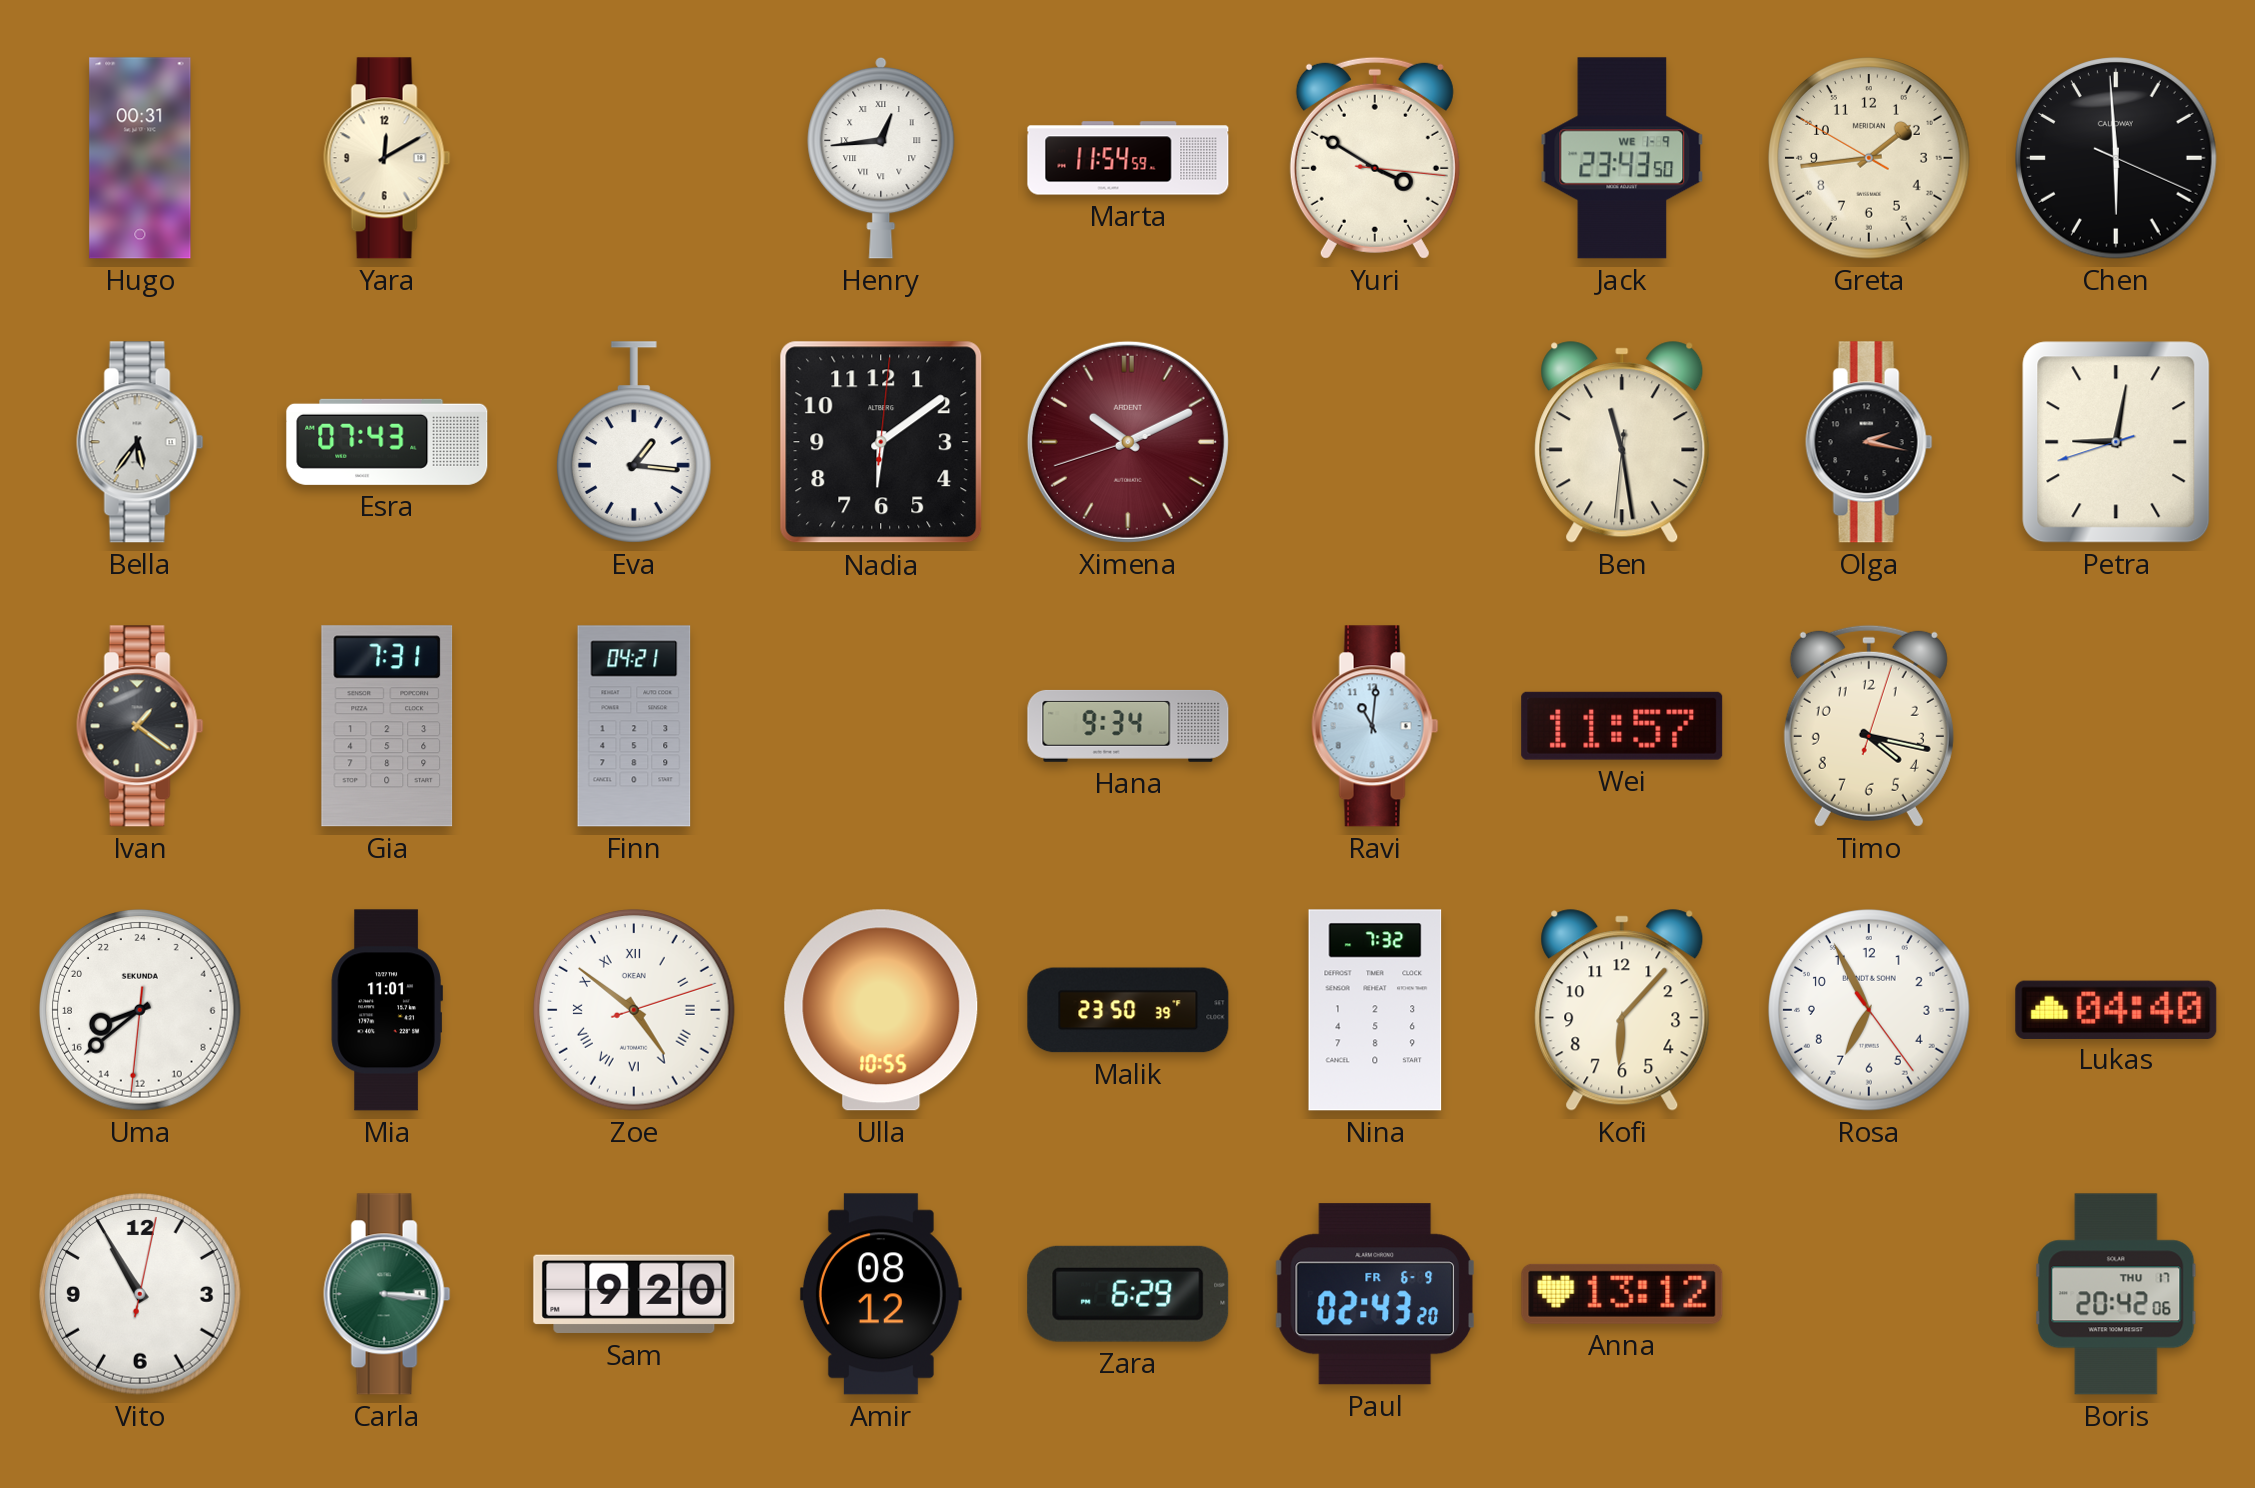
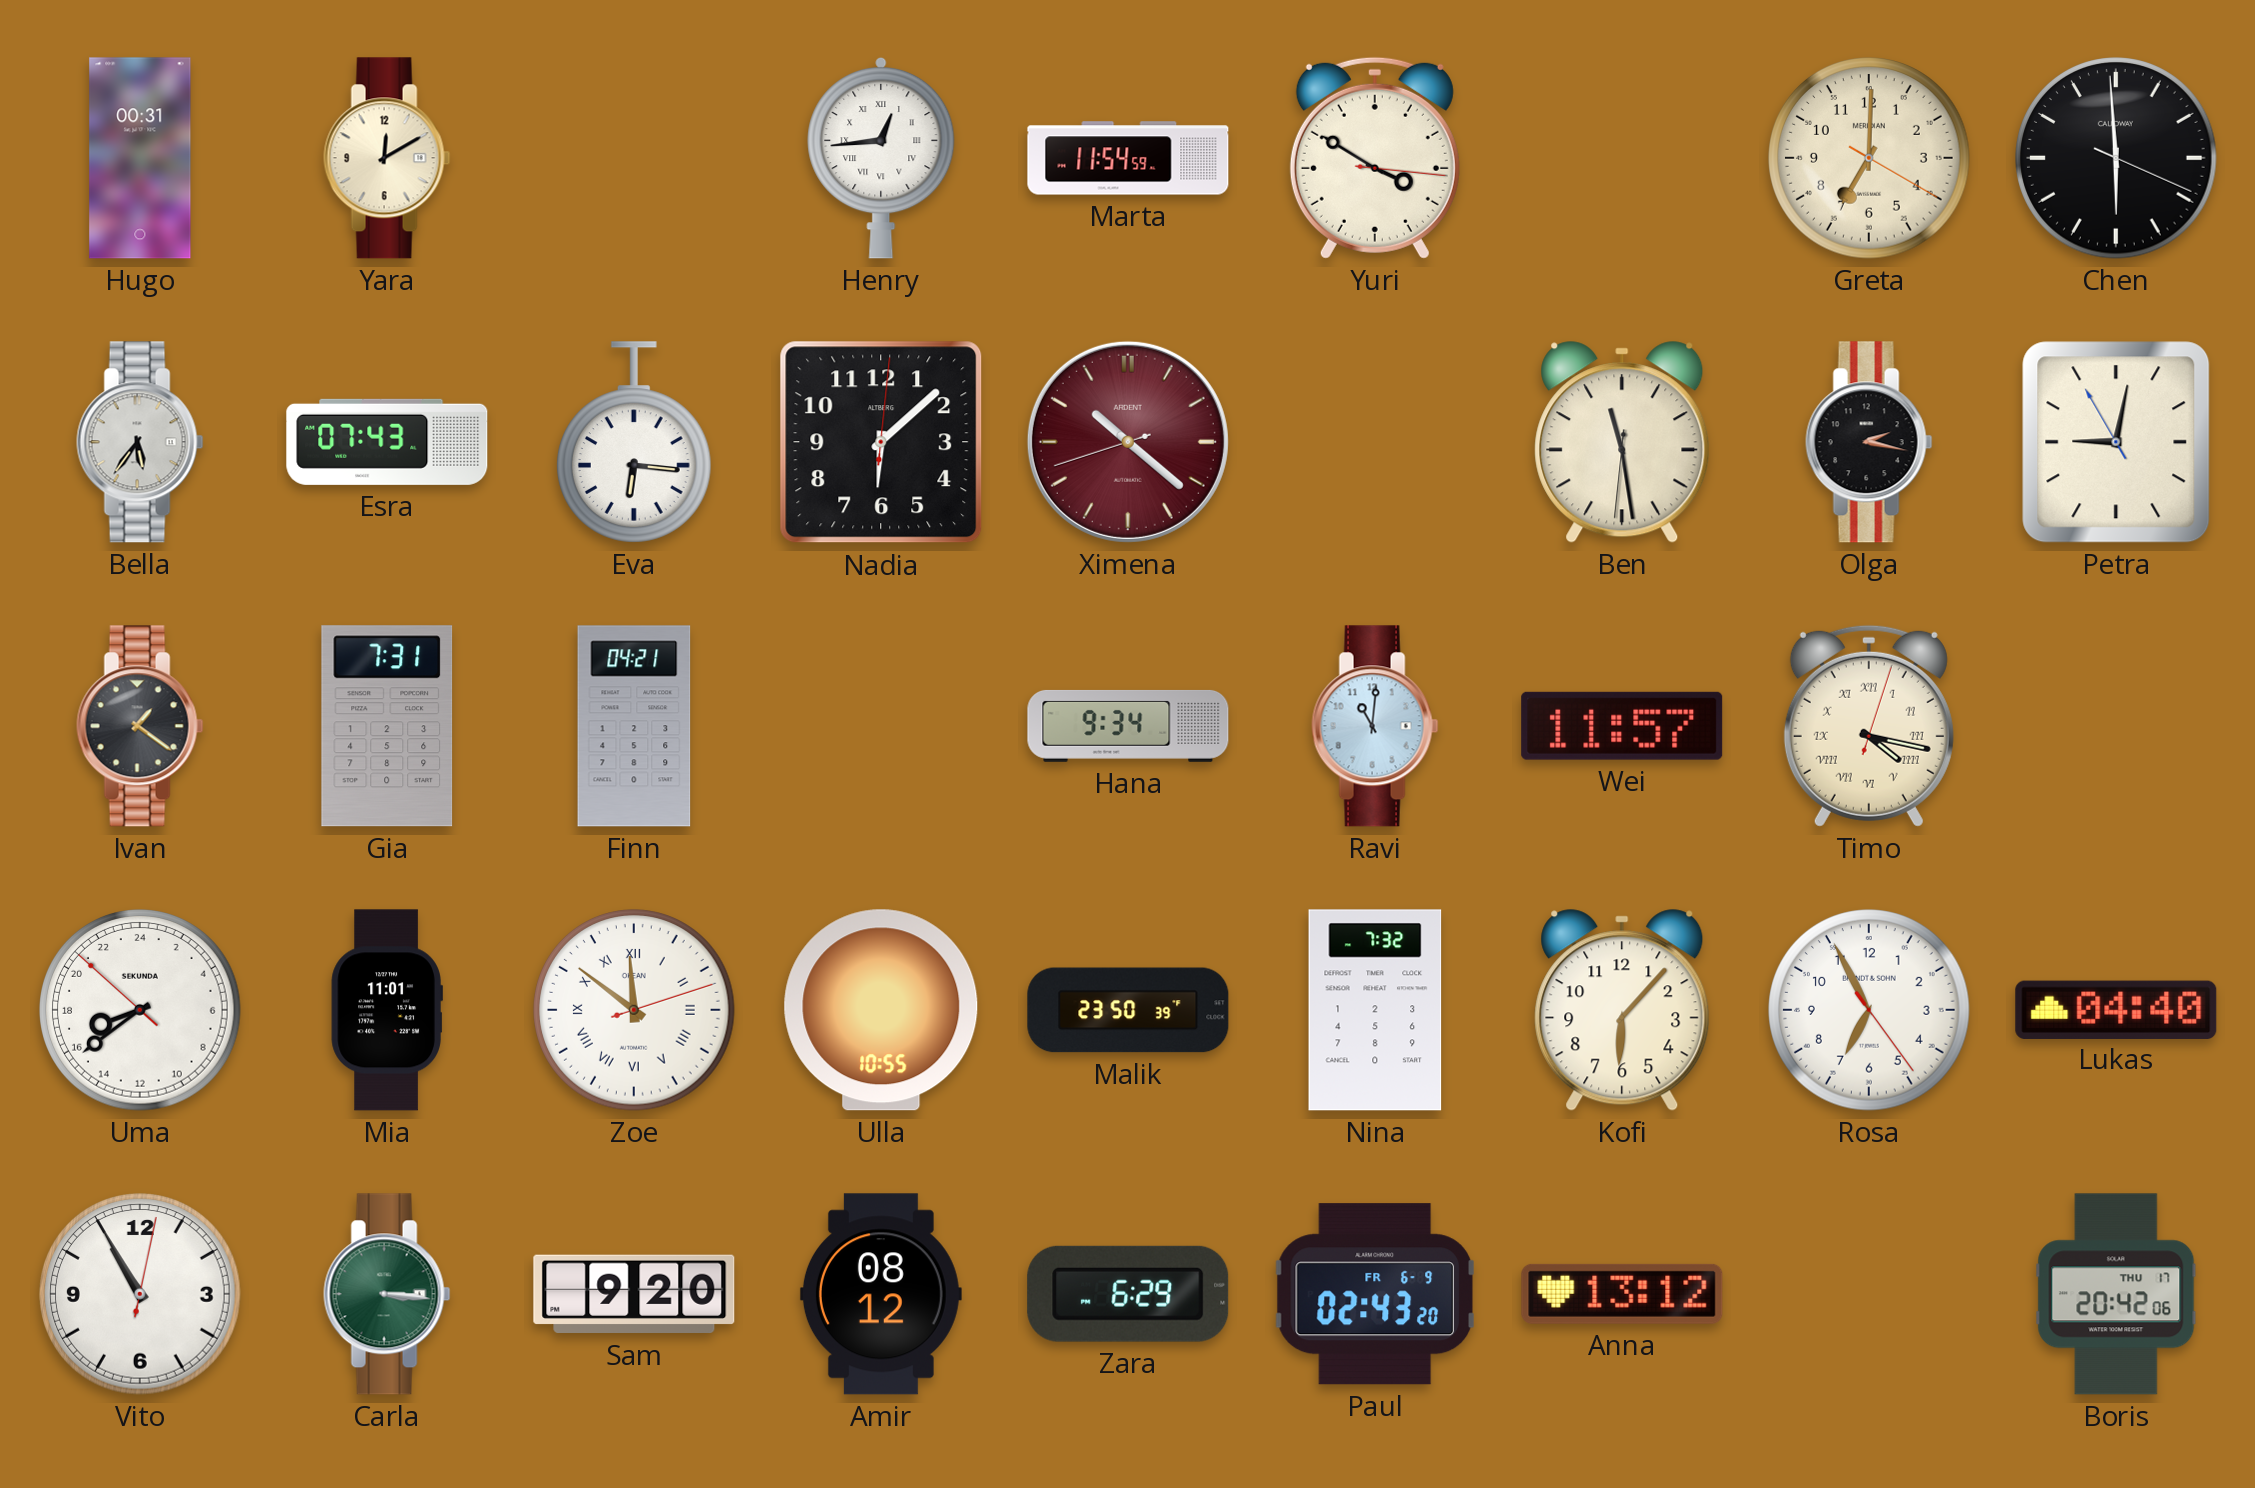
Jack: 23:43 -> none
Greta: 1:43 -> 7:00
Eva: 1:16 -> 6:16
Nadia: 6:09 -> 6:08
Ximena: 10:10 -> 10:21
Petra: 9:01:42 -> 9:01:55
Timo numerals: Arabic -> Roman
Uma: 16:38:31 -> 16:38:52
Zoe: 4:51 -> 11:51
